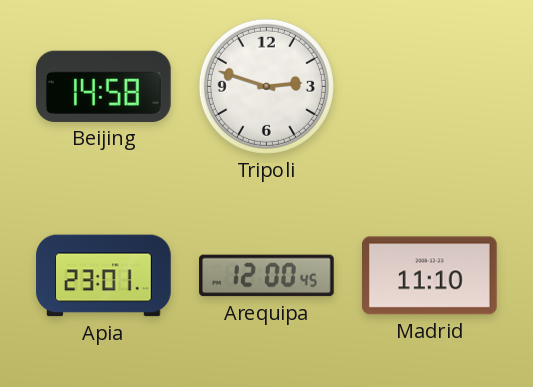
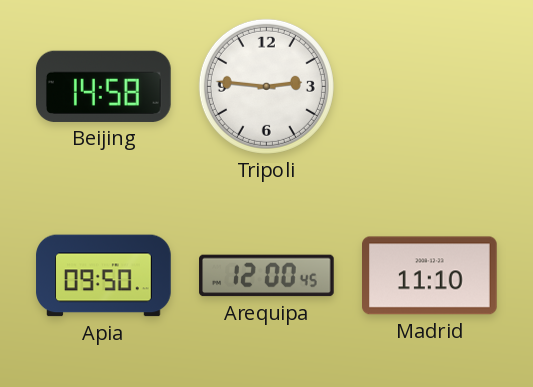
Tripoli: 2:48 -> 2:46
Apia: 23:01 -> 09:50
